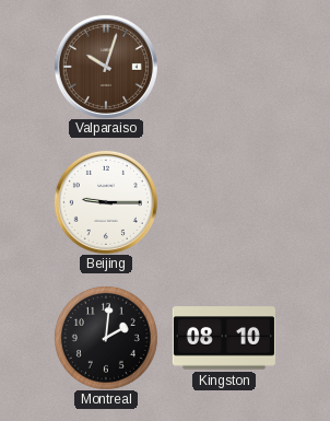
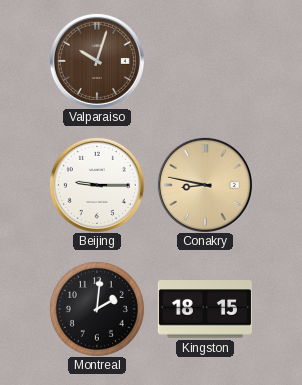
Conakry: none -> 8:47
Kingston: 08:10 -> 18:15
